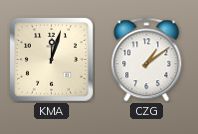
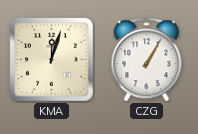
CZG: 1:09 -> 1:05
